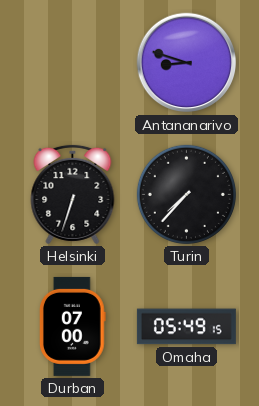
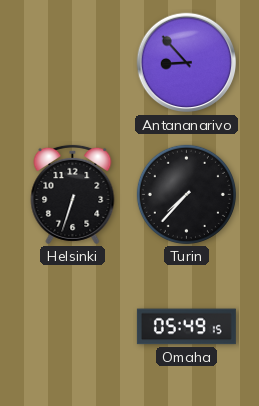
Antananarivo: 8:48 -> 8:53
Durban: 07:00 -> none
